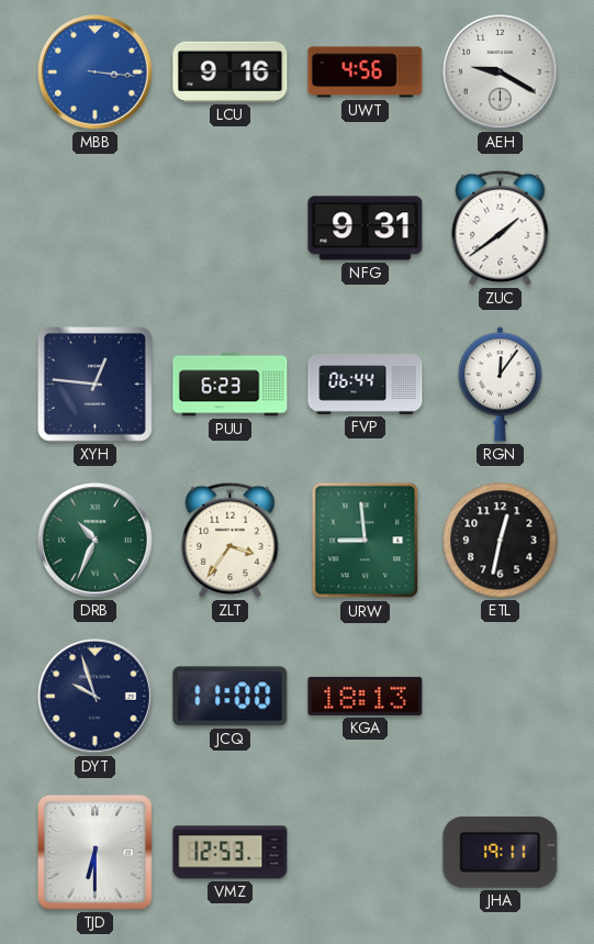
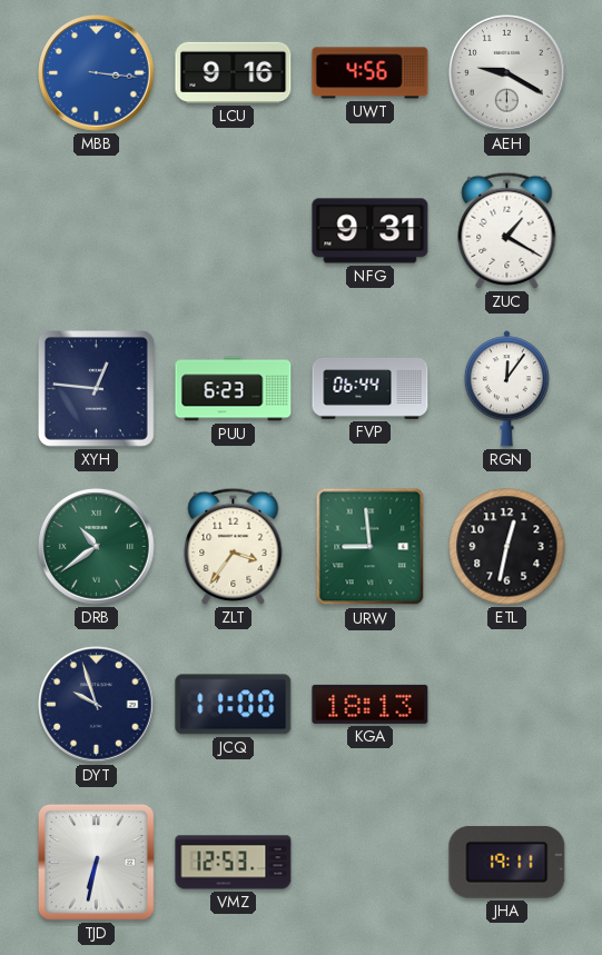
ZUC: 1:39 -> 1:20
DRB: 10:34 -> 10:39
TJD: 6:30 -> 6:32
